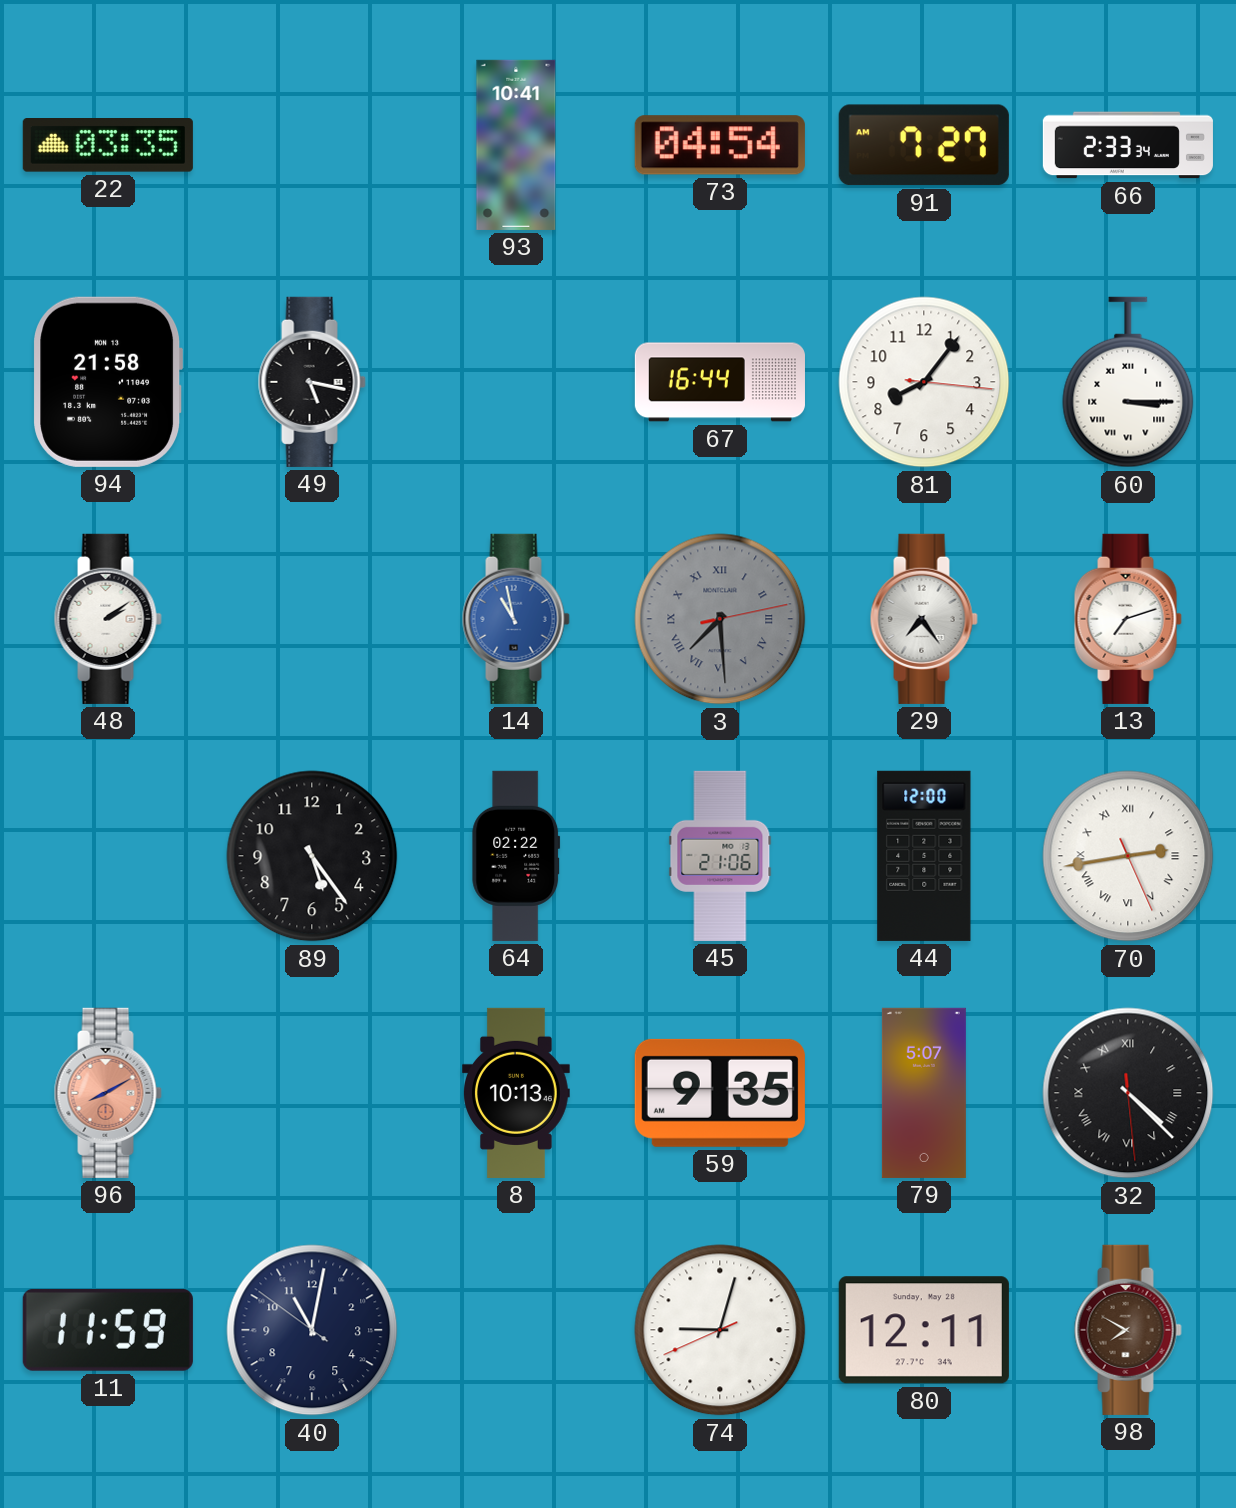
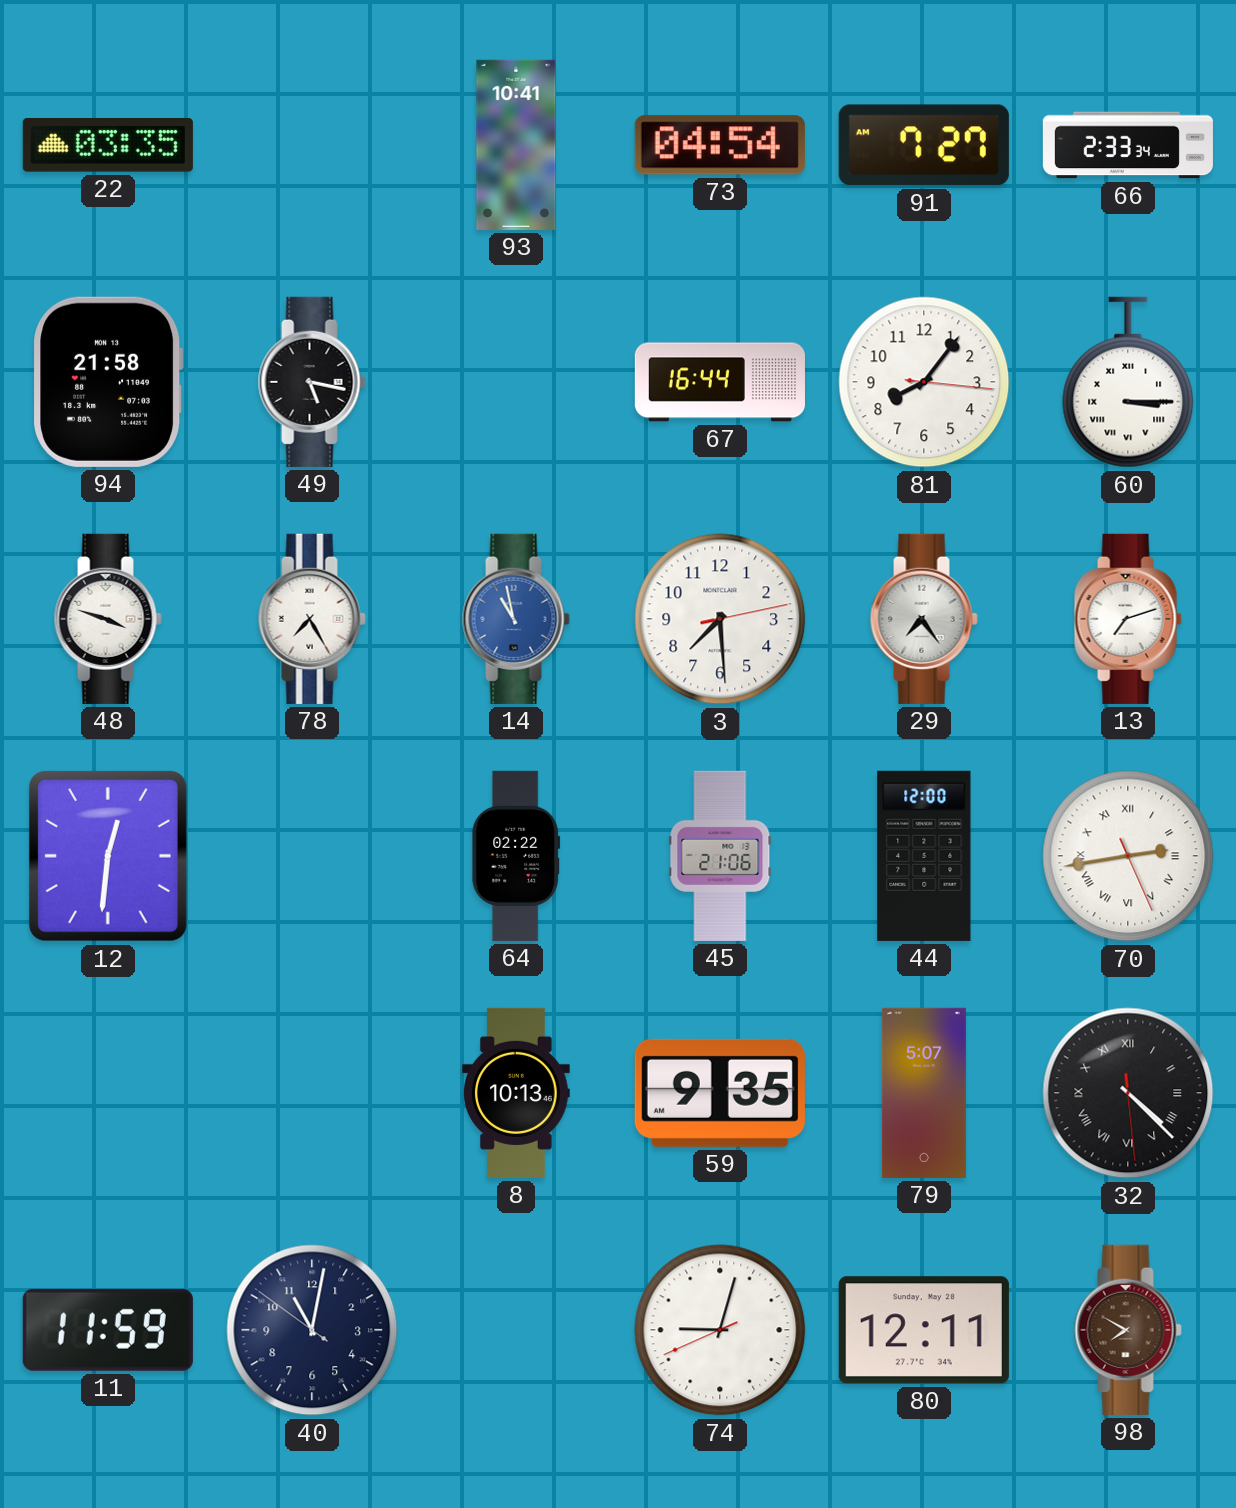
48: 2:09 -> 3:48
78: none -> 7:25
3 dial: grey -> white
3 numerals: Roman -> Arabic
12: none -> 12:31
89: 5:24 -> none
96: 8:10 -> none
